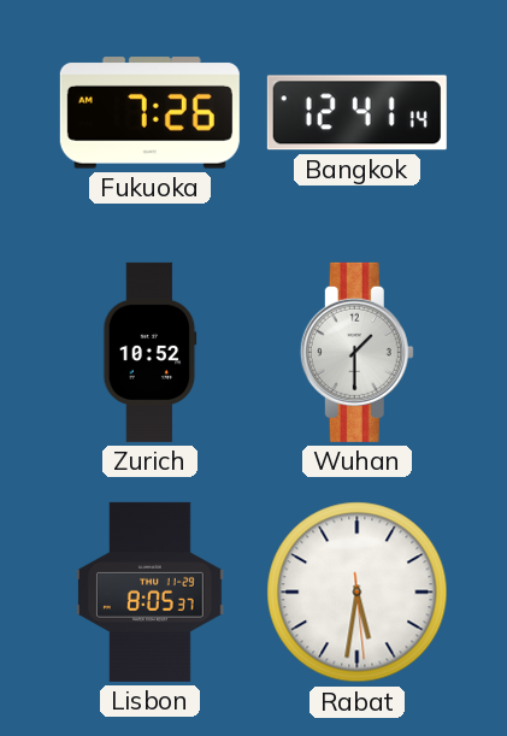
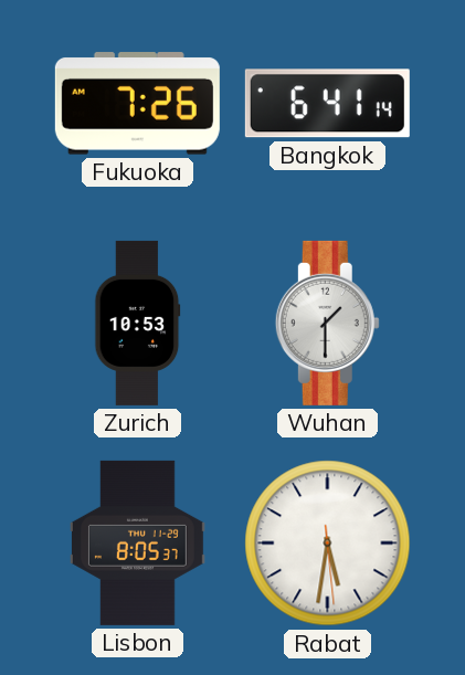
Bangkok: 12:41 -> 6:41
Zurich: 10:52 -> 10:53
